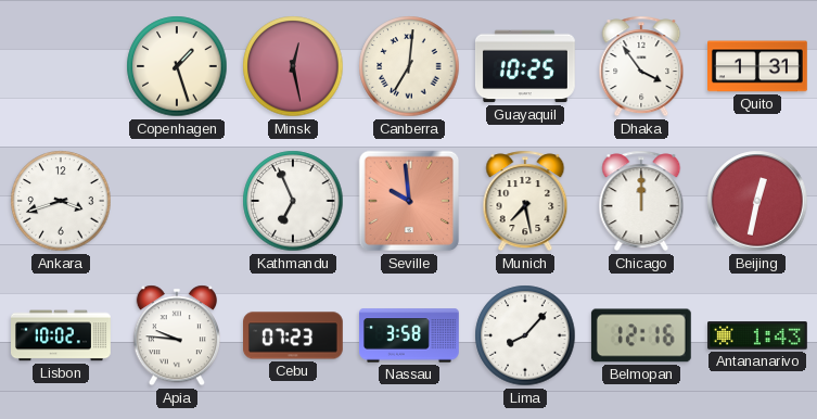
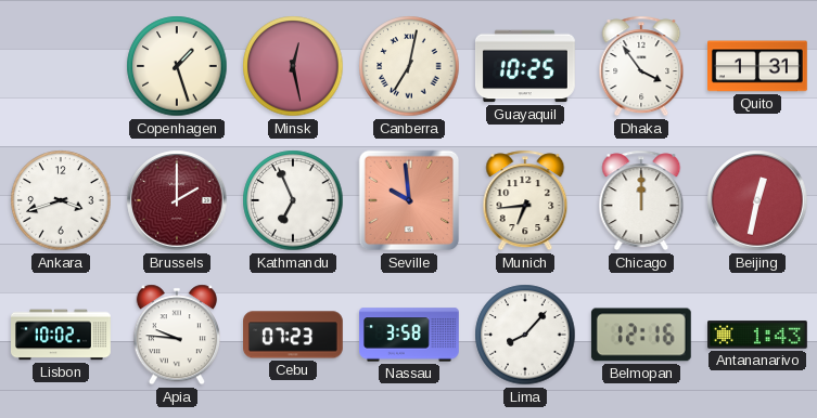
Canberra: 7:01 -> 7:02
Brussels: none -> 2:00
Munich: 7:28 -> 6:44
